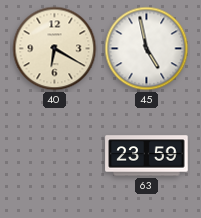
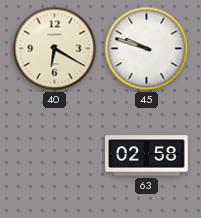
45: 4:58 -> 9:48
63: 23:59 -> 02:58
